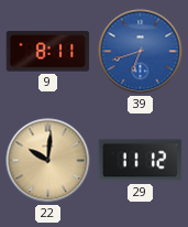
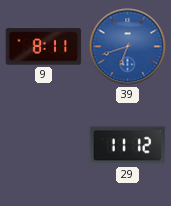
22: 10:01 -> none
